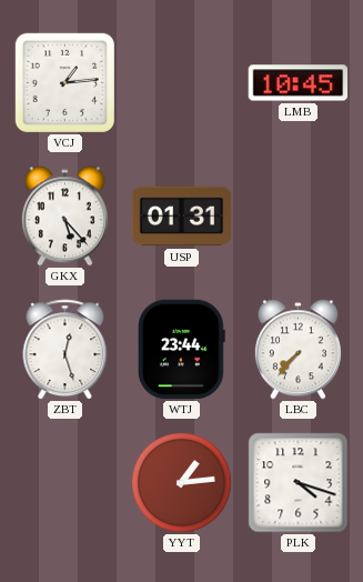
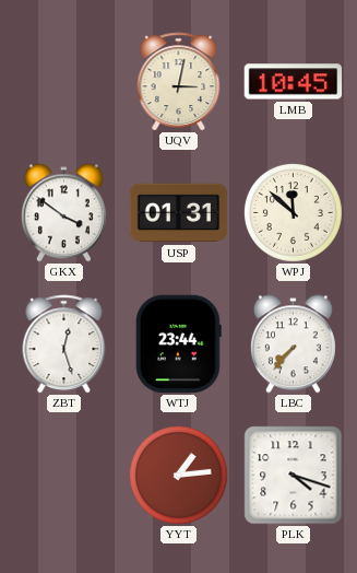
VCJ: 1:14 -> none
UQV: none -> 3:02
GKX: 5:23 -> 3:51
WPJ: none -> 11:52
